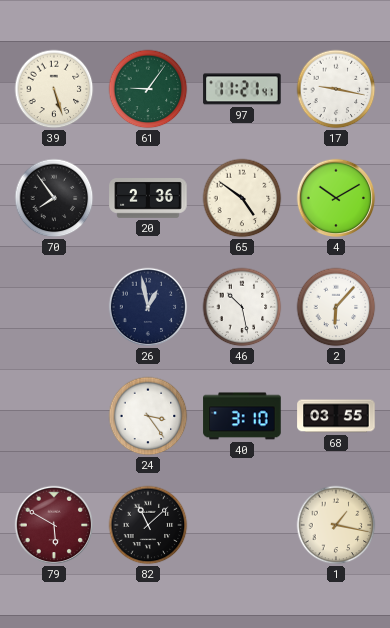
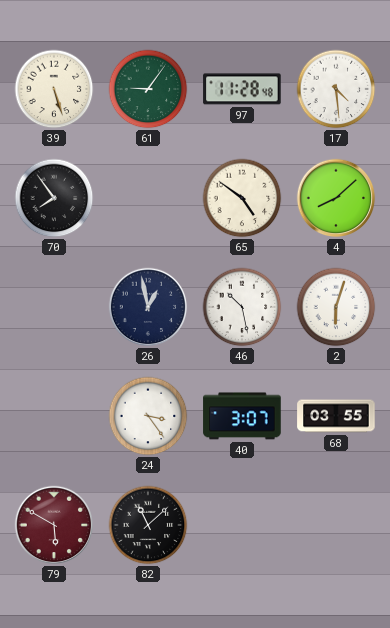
97: 11:21 -> 11:28
17: 9:17 -> 4:29
20: 2:36 -> none
4: 10:10 -> 8:08
2: 6:07 -> 6:03
40: 3:10 -> 3:07
1: 1:17 -> none
